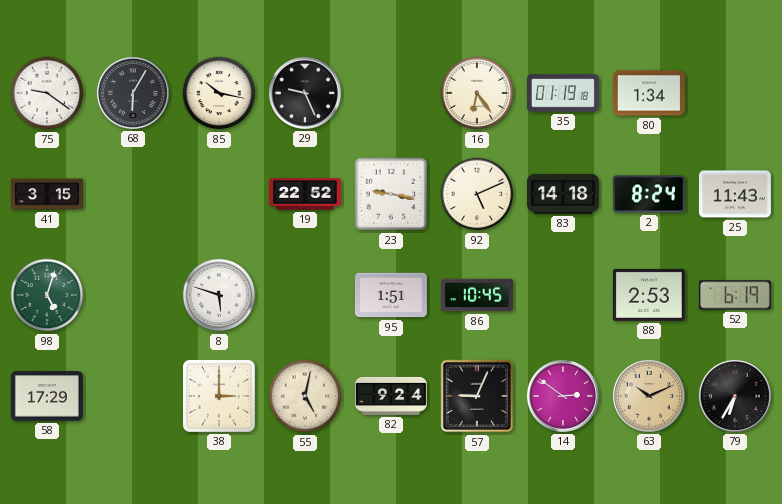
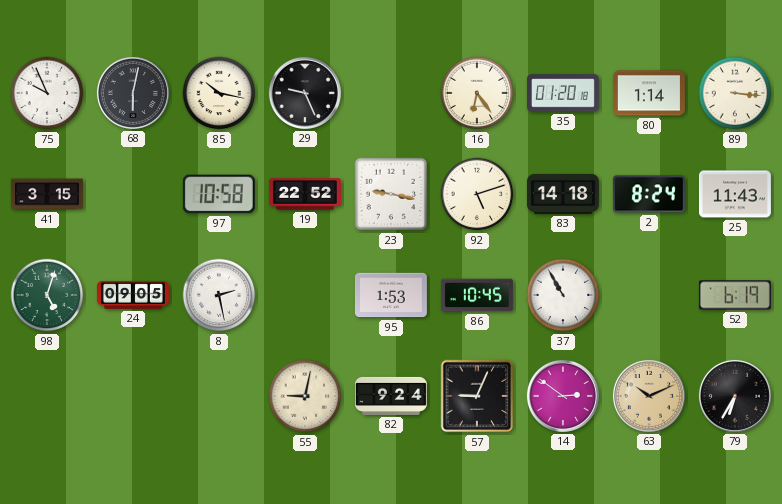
75: 9:21 -> 9:56
68: 6:05 -> 6:02
35: 01:19 -> 01:20
80: 1:34 -> 1:14
89: none -> 3:16
97: none -> 10:58
92: 5:11 -> 5:12
24: none -> 09:05
8: 5:48 -> 2:28
95: 1:51 -> 1:53
37: none -> 10:55
88: 2:53 -> none
58: 17:29 -> none
38: 3:00 -> none
55: 5:02 -> 9:02
